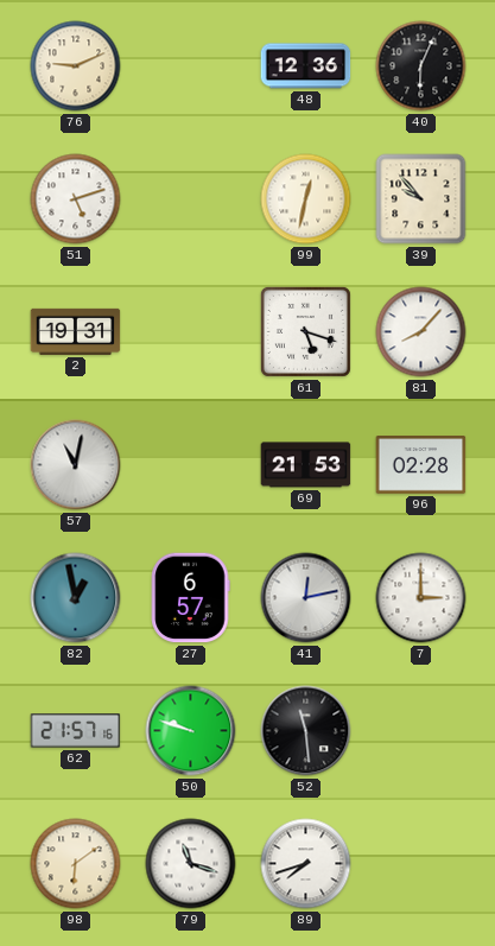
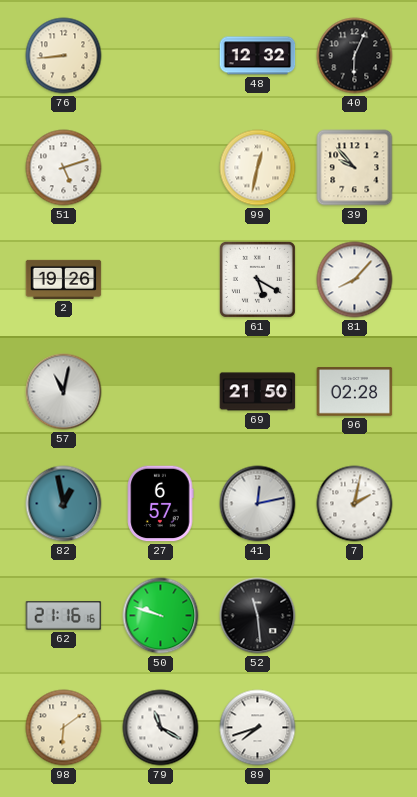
76: 9:11 -> 8:44
48: 12:36 -> 12:32
2: 19:31 -> 19:26
61: 5:18 -> 5:20
69: 21:53 -> 21:50
7: 3:00 -> 2:02
62: 21:57 -> 21:16
79: 11:18 -> 11:20
